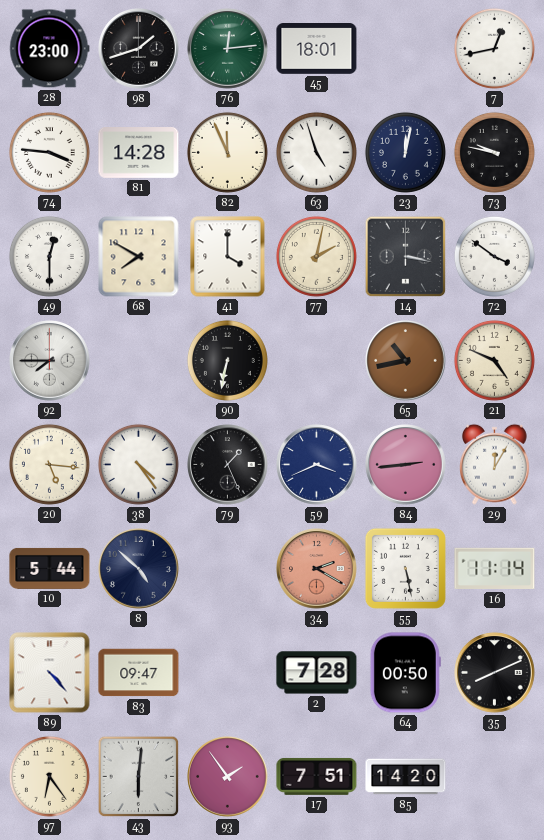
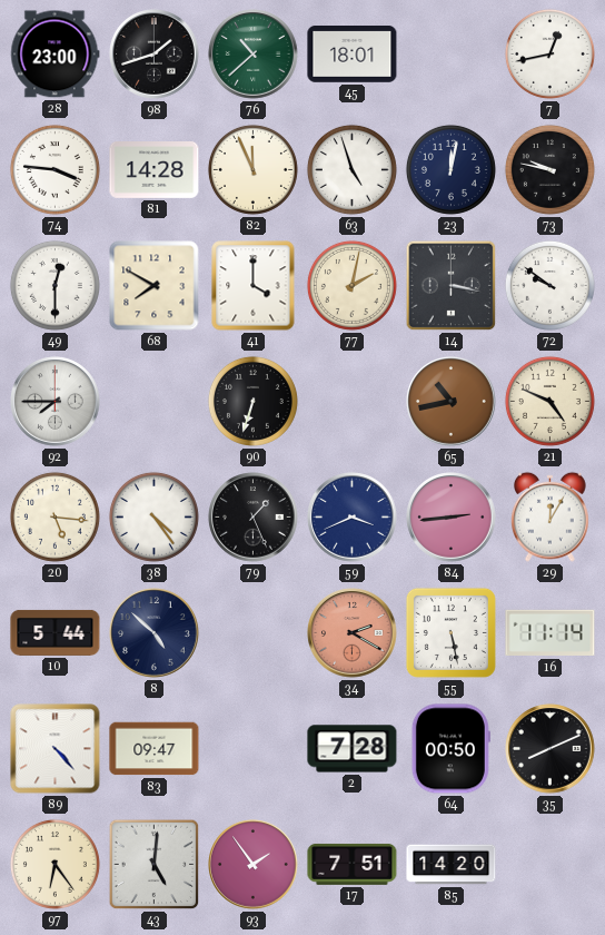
76: 12:14 -> 10:38
72: 3:51 -> 9:51
90: 6:32 -> 6:33
43: 6:01 -> 5:01
